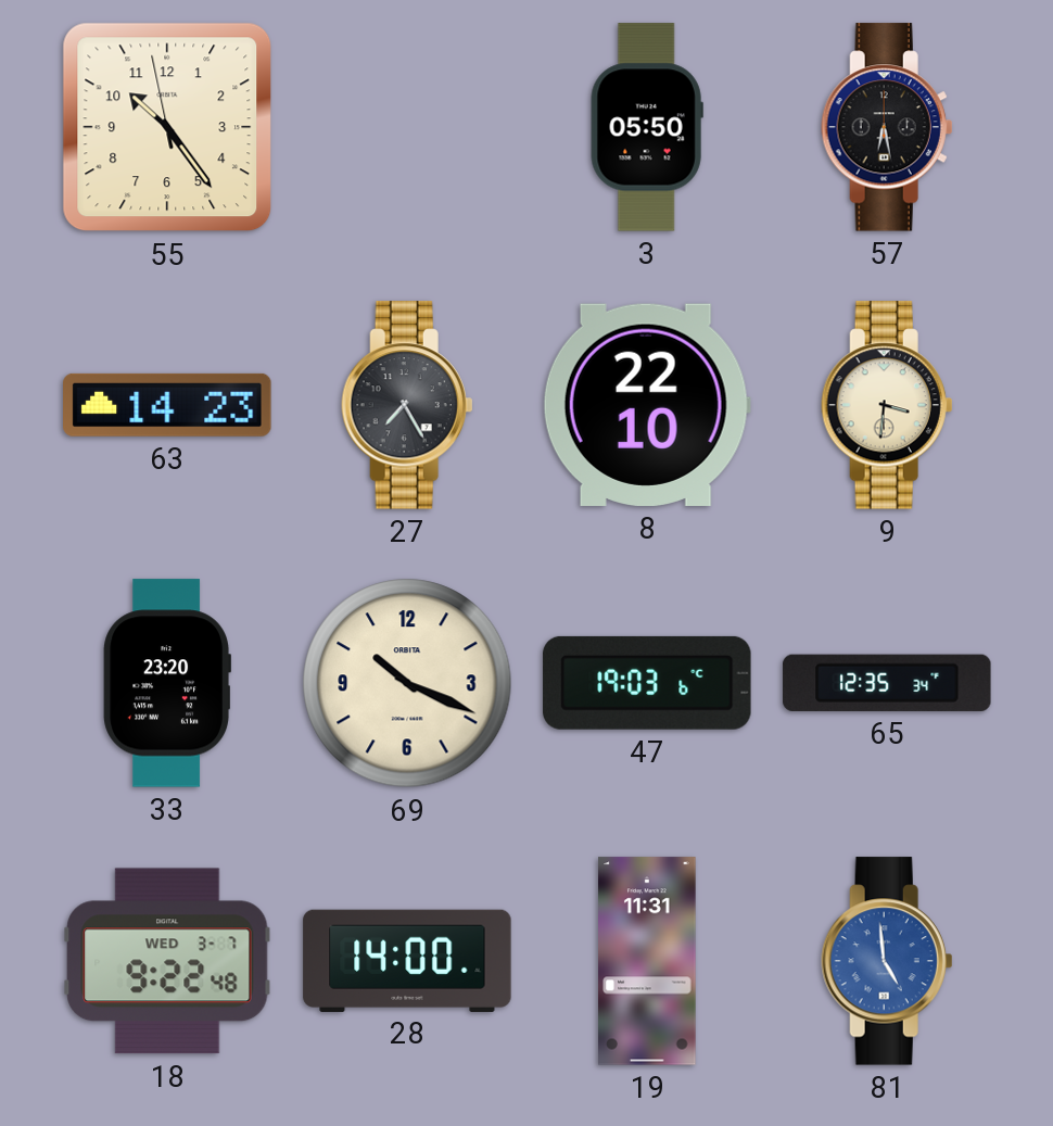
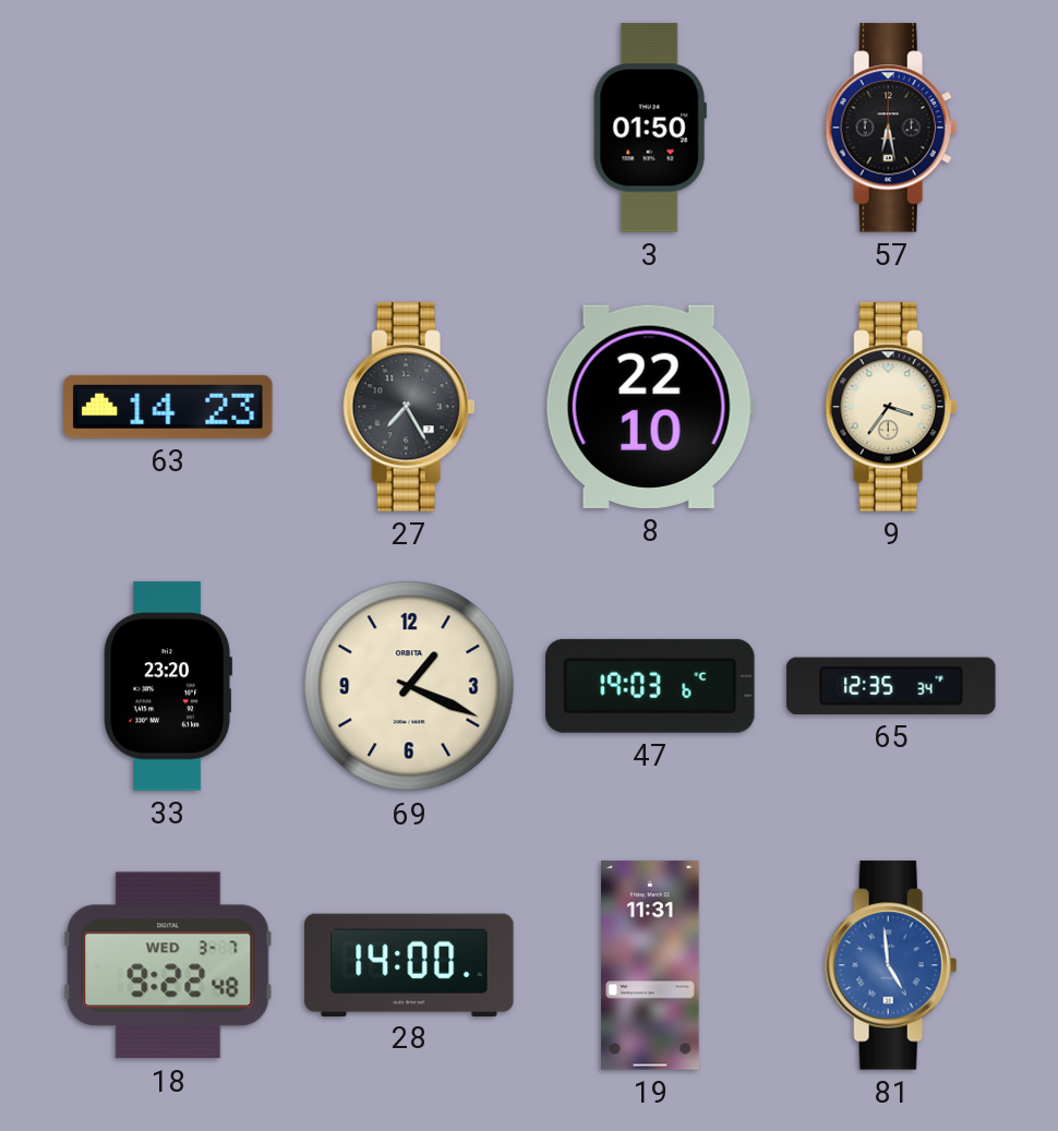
55: 10:23 -> none
3: 05:50 -> 01:50
9: 3:31 -> 3:36
69: 10:19 -> 1:19
